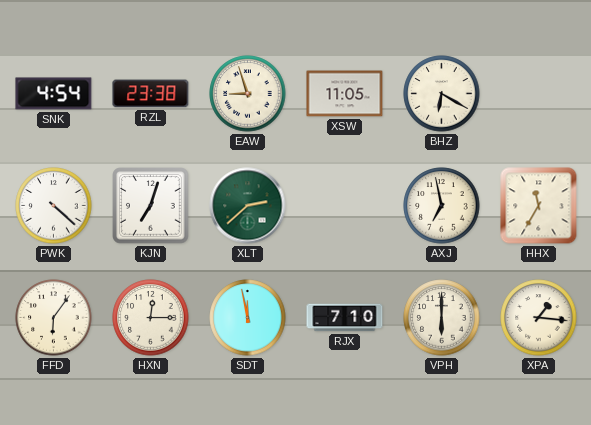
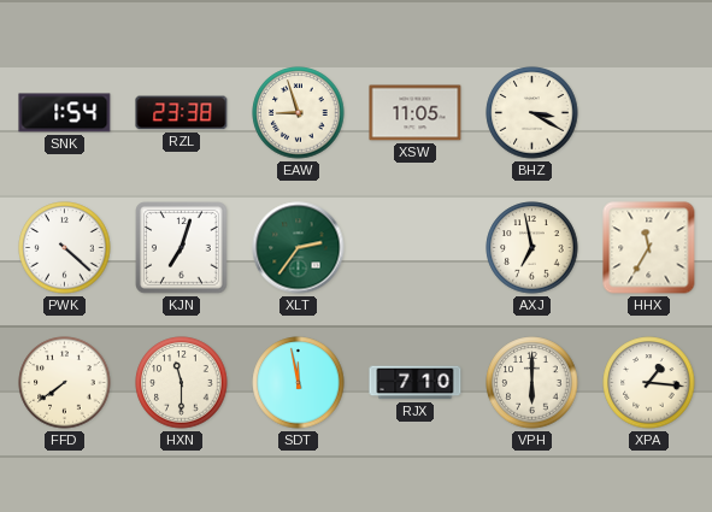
SNK: 4:54 -> 1:54
BHZ: 6:20 -> 3:20
XLT: 2:38 -> 2:36
FFD: 6:06 -> 7:39
HXN: 12:15 -> 11:30
